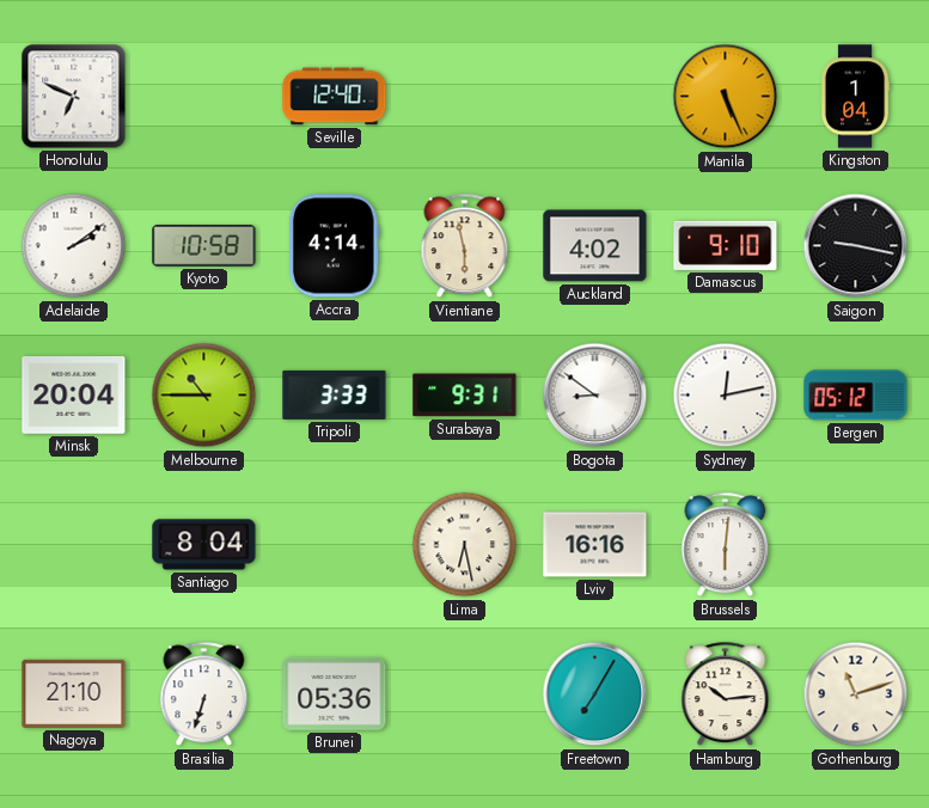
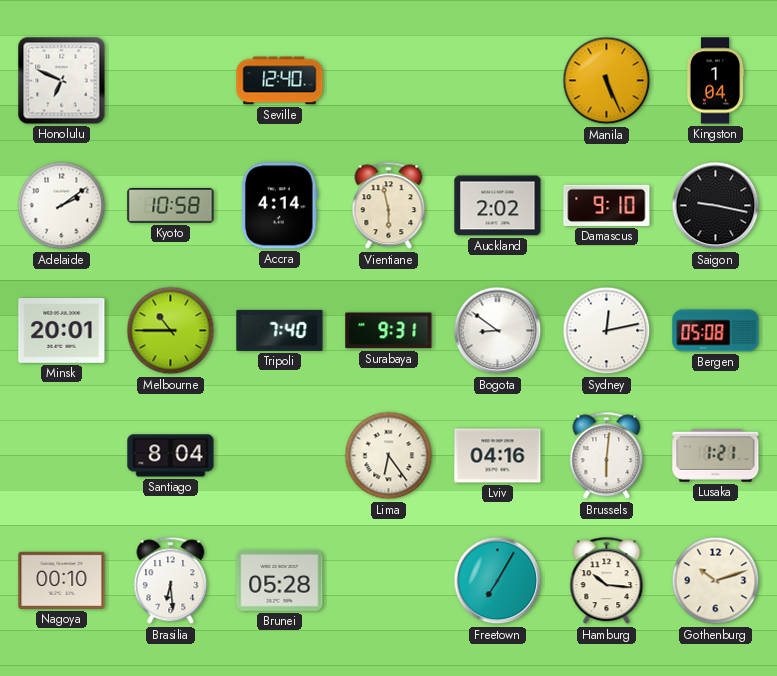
Auckland: 4:02 -> 2:02
Minsk: 20:04 -> 20:01
Tripoli: 3:33 -> 7:40
Bergen: 05:12 -> 05:08
Lima: 6:28 -> 6:24
Lviv: 16:16 -> 04:16
Lusaka: none -> 1:21
Nagoya: 21:10 -> 00:10
Brasilia: 6:33 -> 6:29
Brunei: 05:36 -> 05:28
Hamburg: 10:14 -> 10:16
Gothenburg: 11:12 -> 10:12
